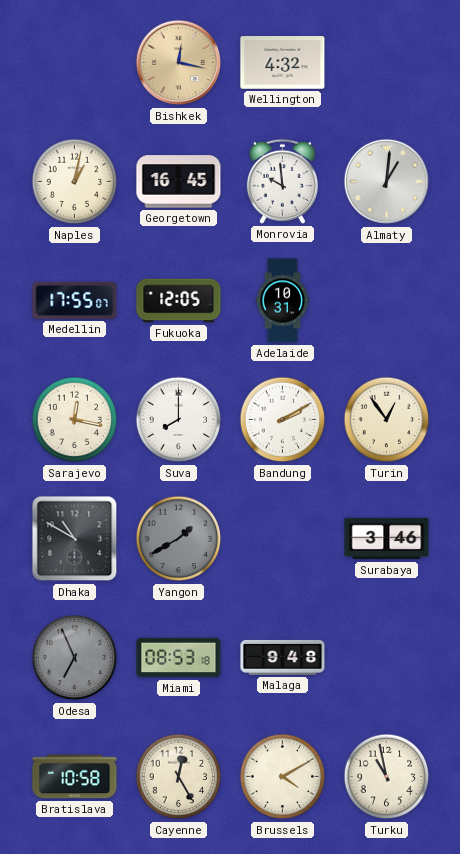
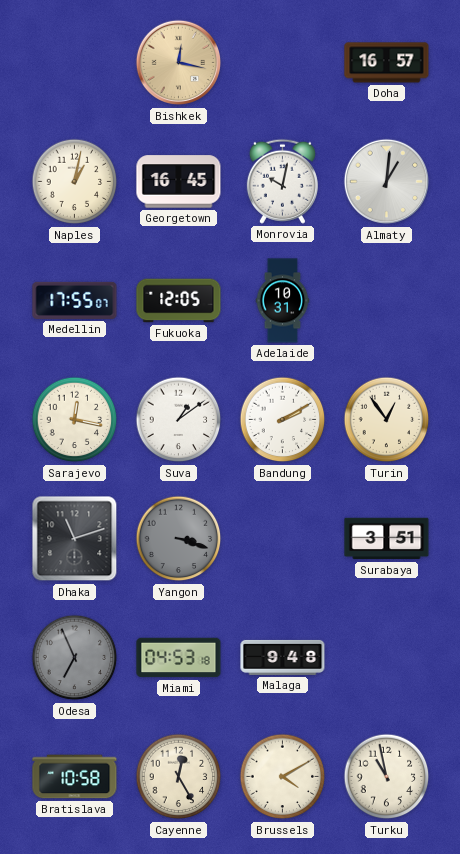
Wellington: 4:32 -> none
Doha: none -> 16:57
Monrovia: 9:59 -> 10:02
Suva: 8:00 -> 1:09
Dhaka: 10:50 -> 11:12
Yangon: 1:40 -> 3:18
Surabaya: 3:46 -> 3:51
Miami: 08:53 -> 04:53
